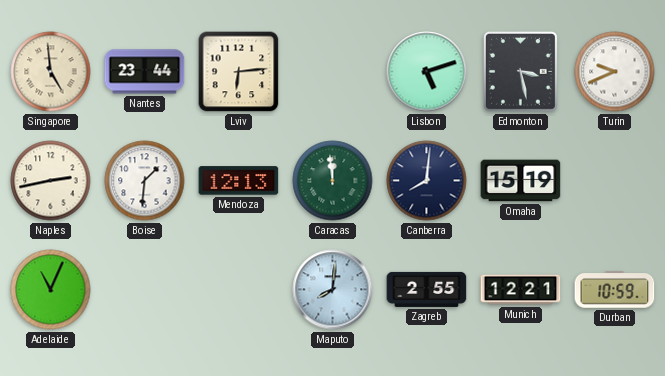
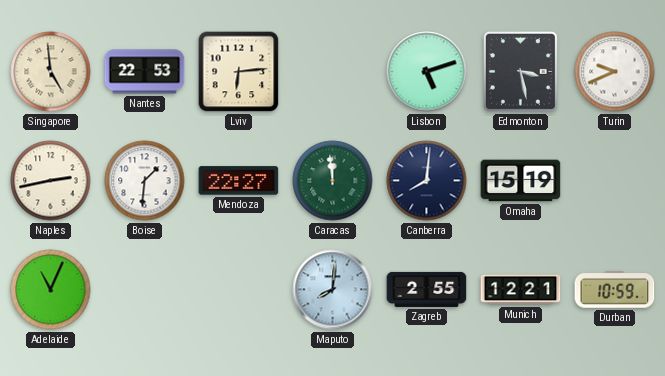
Nantes: 23:44 -> 22:53
Mendoza: 12:13 -> 22:27
